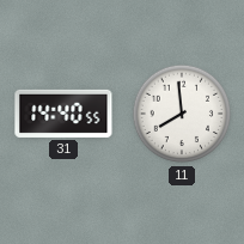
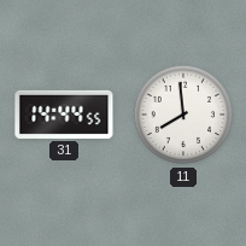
31: 14:40 -> 14:44
